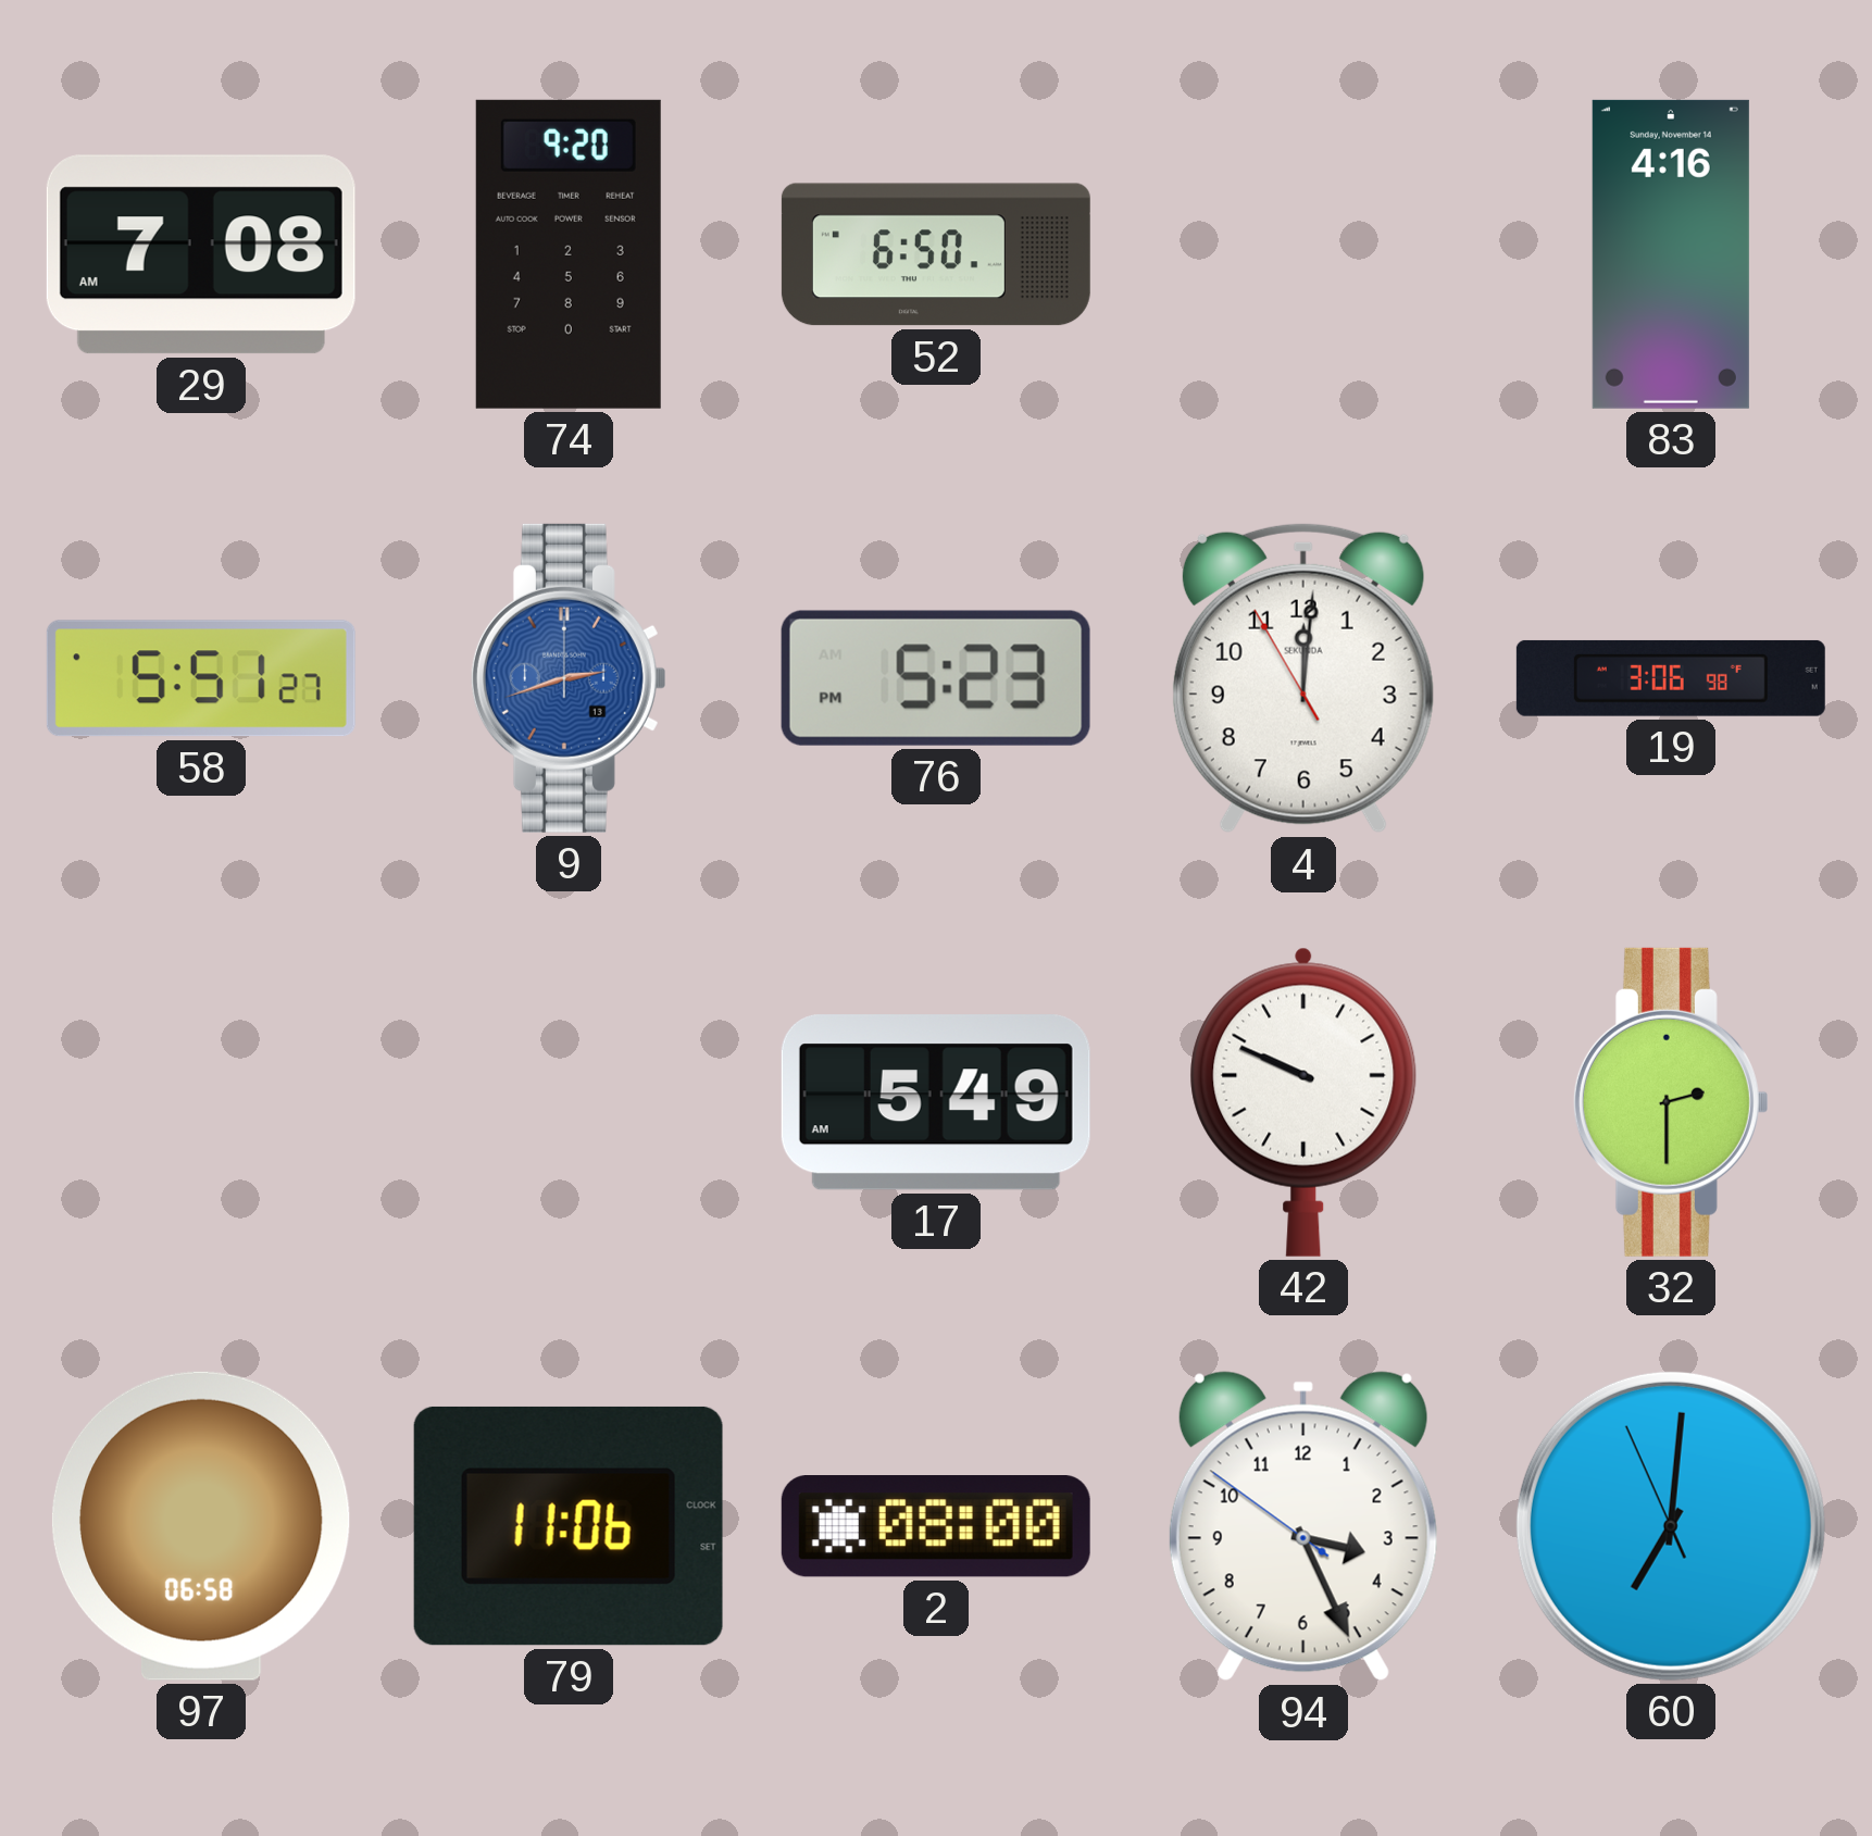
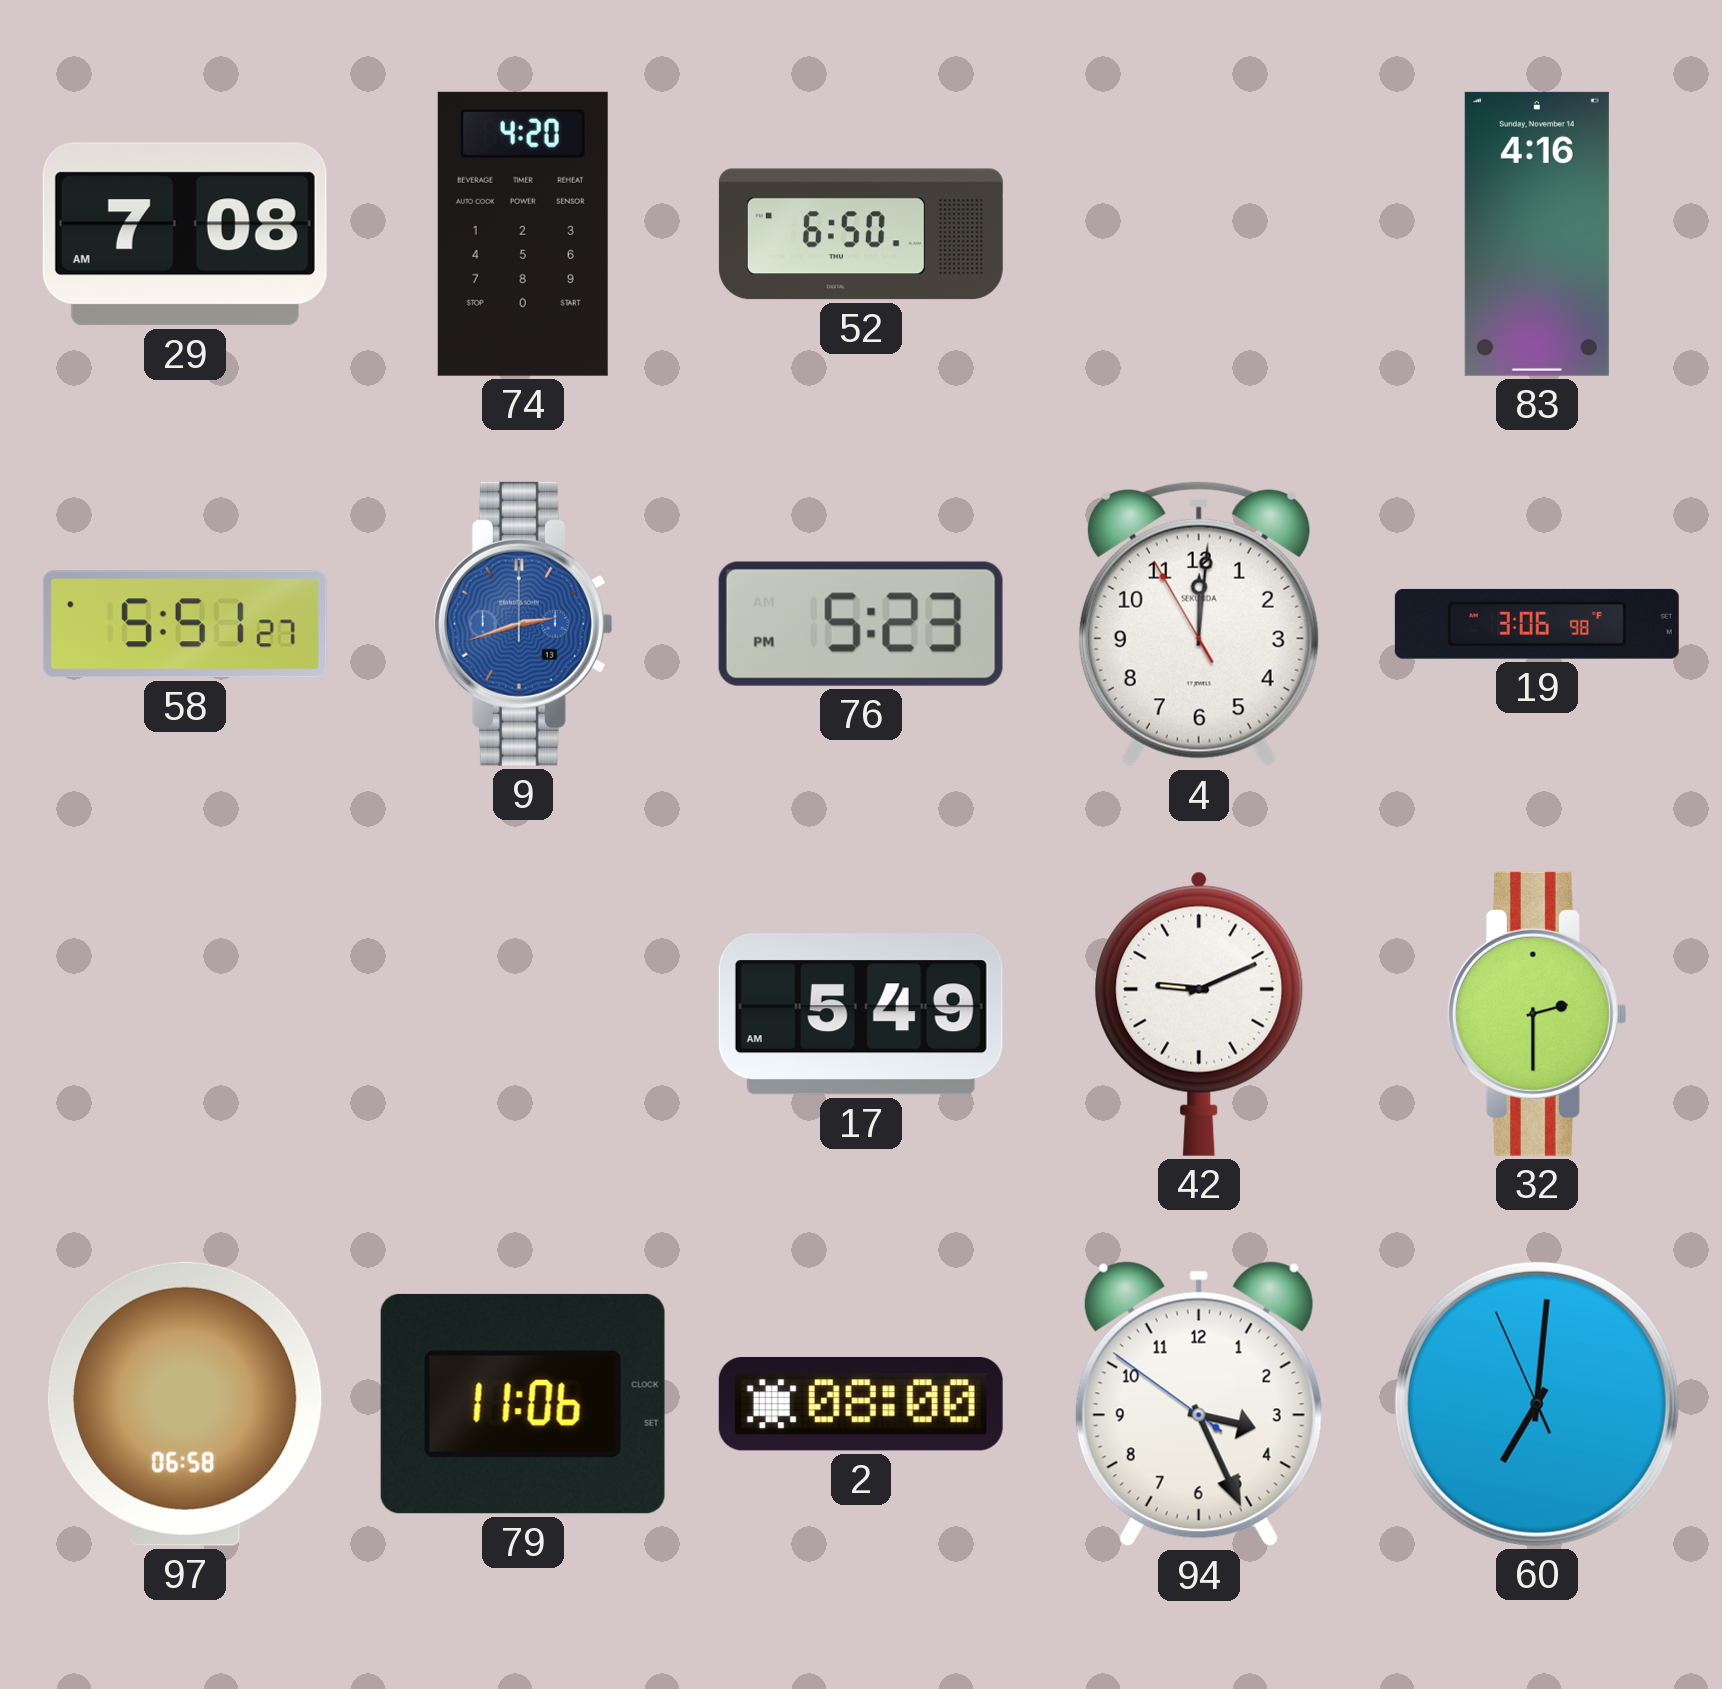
74: 9:20 -> 4:20
42: 9:49 -> 9:11
